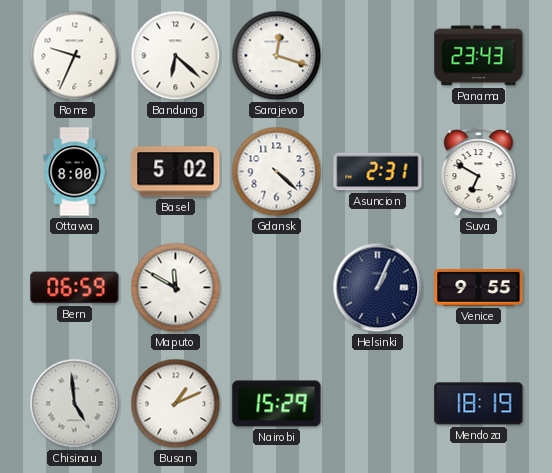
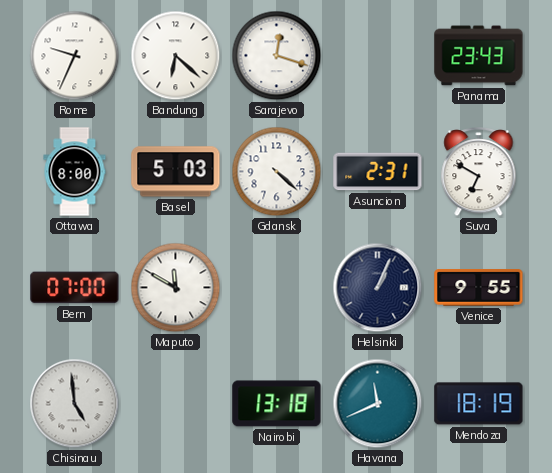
Basel: 5:02 -> 5:03
Bern: 06:59 -> 07:00
Busan: 1:11 -> none
Nairobi: 15:29 -> 13:18
Havana: none -> 11:41
